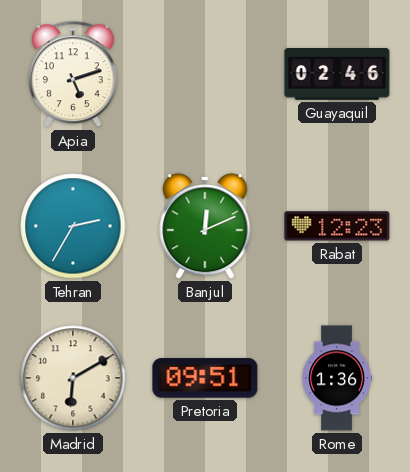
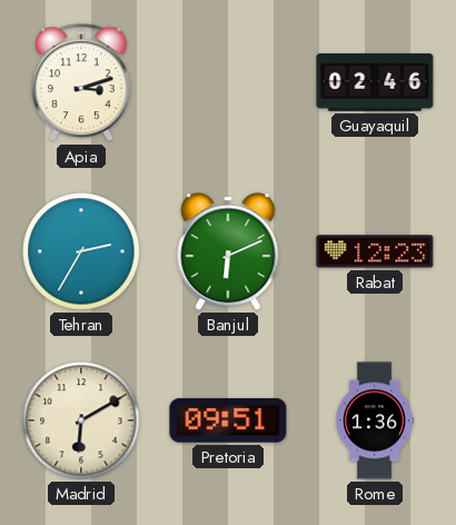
Apia: 5:12 -> 3:12
Banjul: 12:11 -> 6:11
